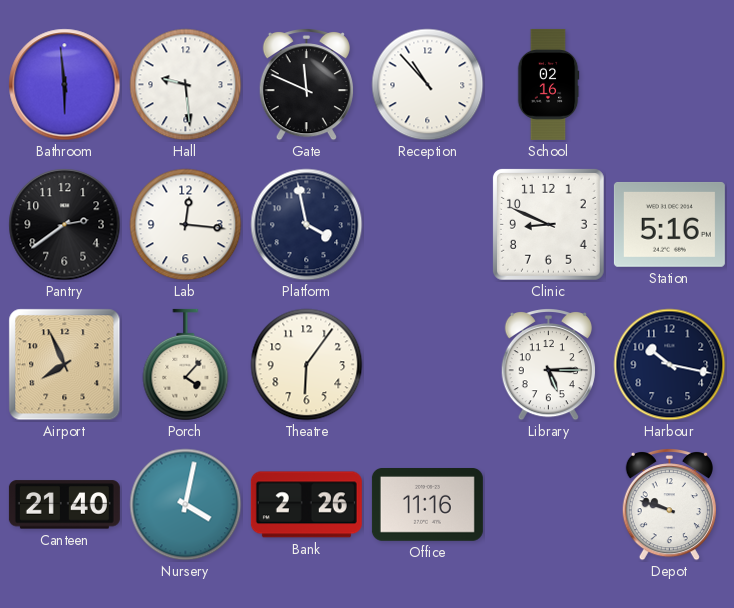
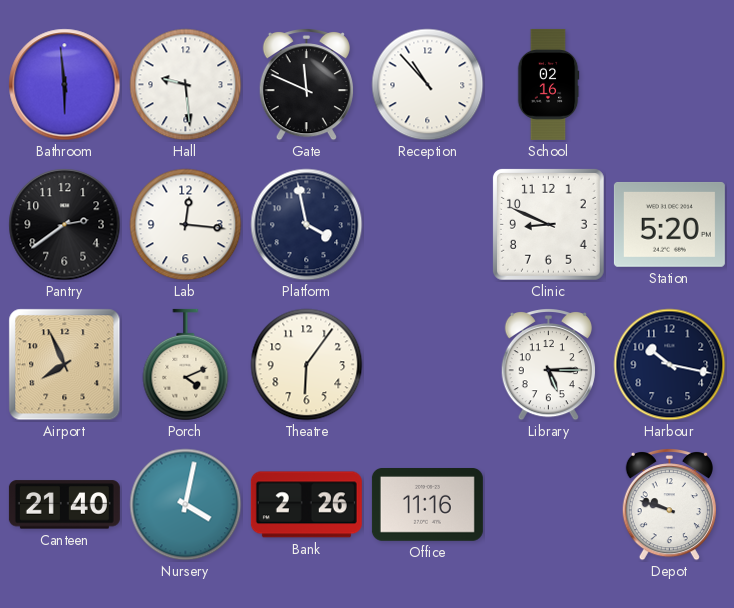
Station: 5:16 -> 5:20
Porch: 4:07 -> 4:11
